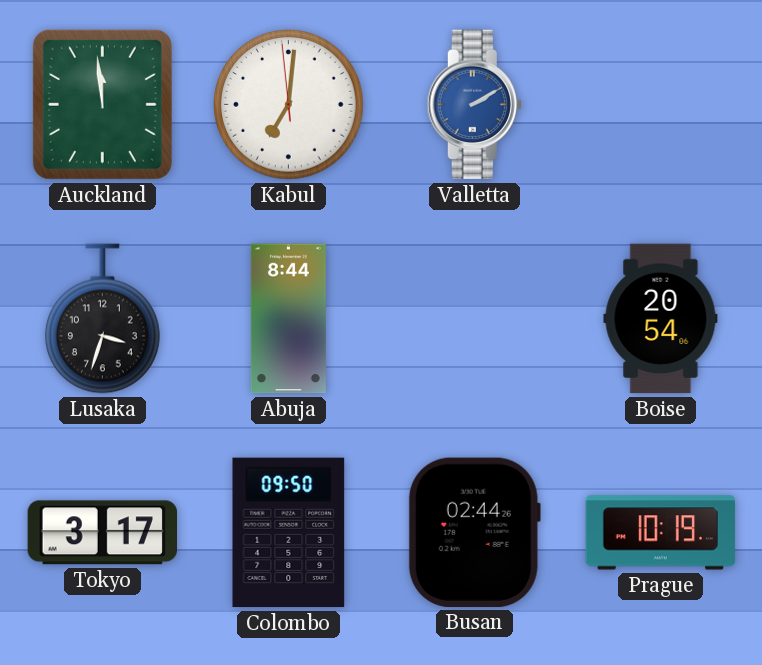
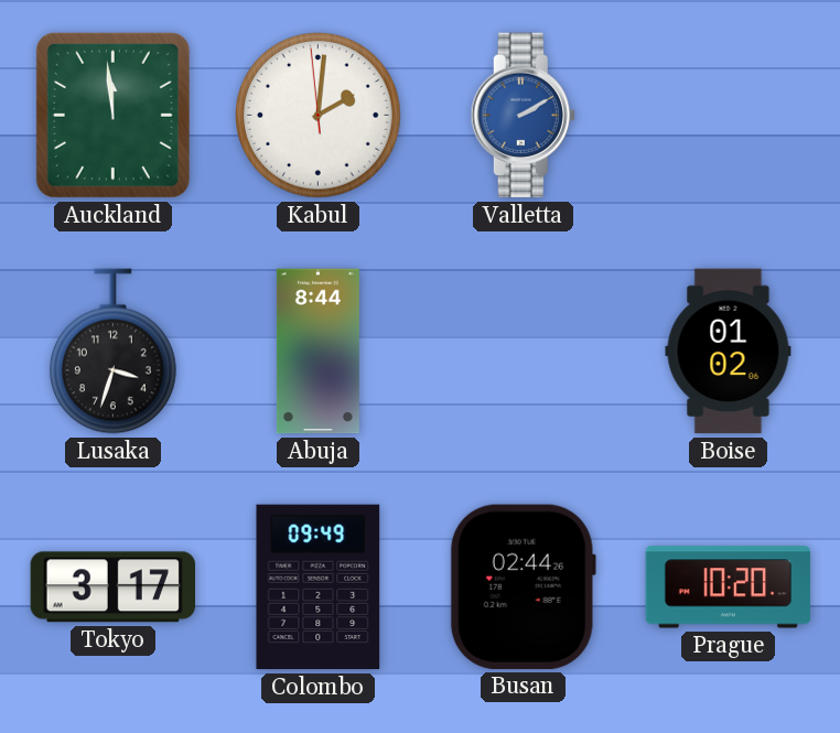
Kabul: 7:00 -> 2:00
Boise: 20:54 -> 01:02
Colombo: 09:50 -> 09:49
Prague: 10:19 -> 10:20
